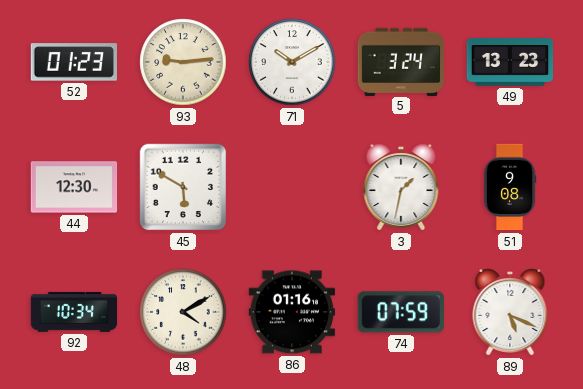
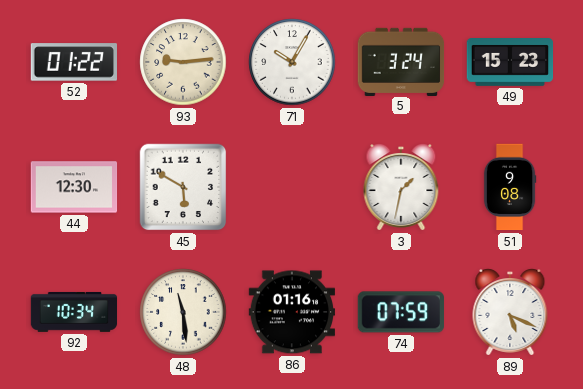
52: 01:23 -> 01:22
71: 10:10 -> 10:05
49: 13:23 -> 15:23
48: 4:10 -> 11:29
